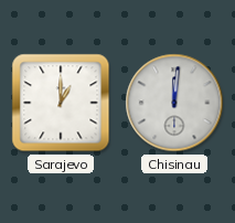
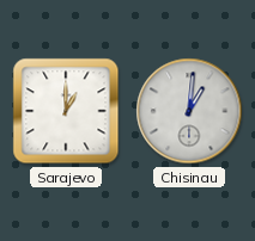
Chisinau: 12:01 -> 1:01
